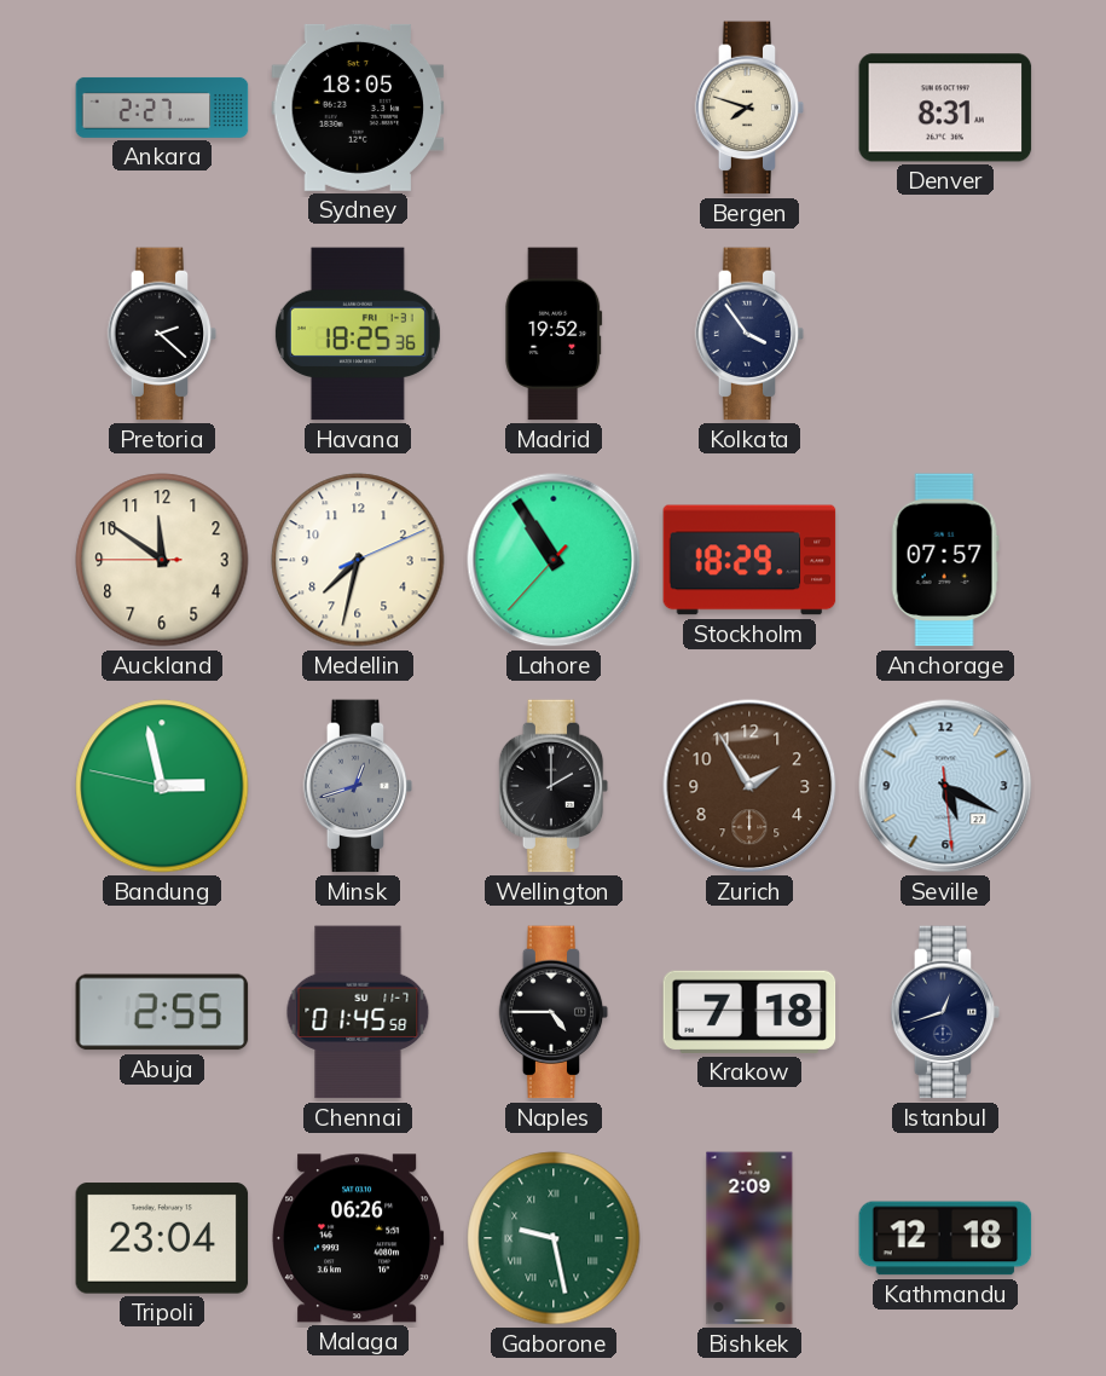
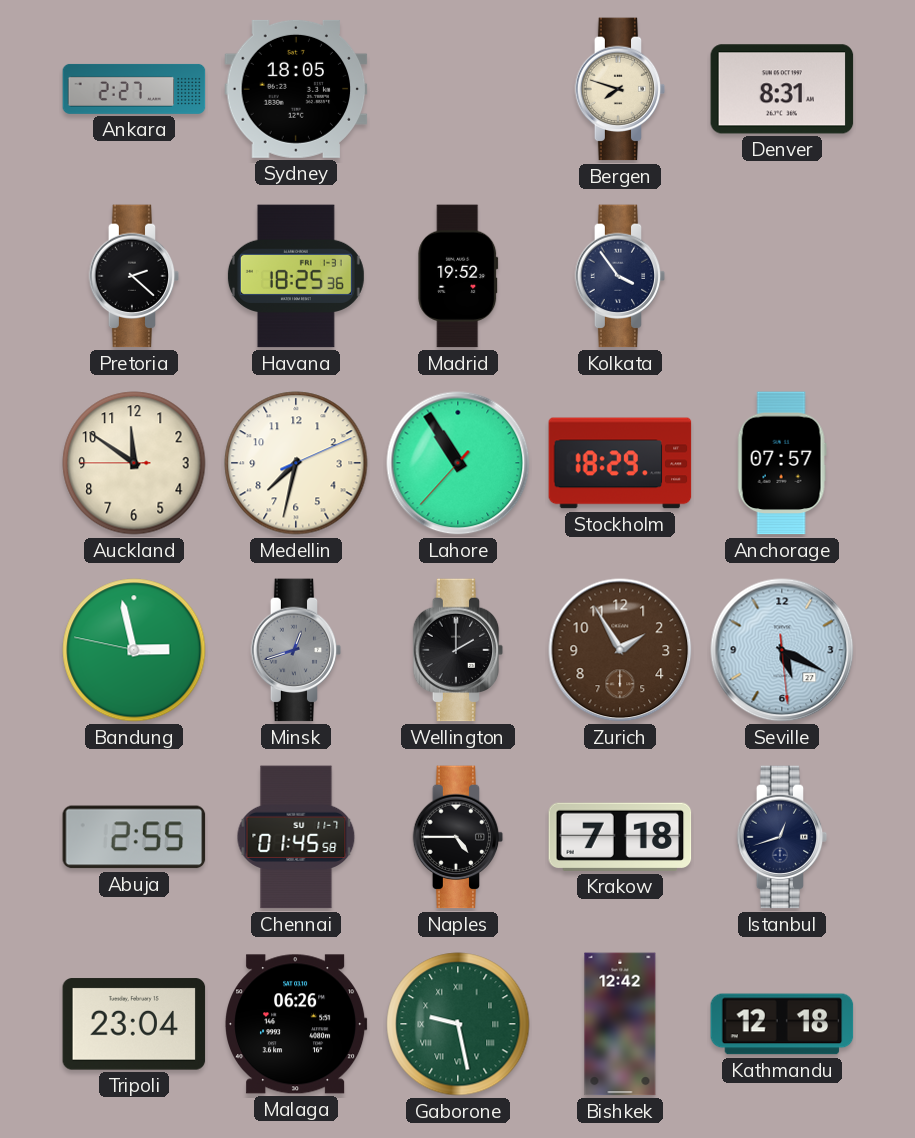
Bishkek: 2:09 -> 12:42
